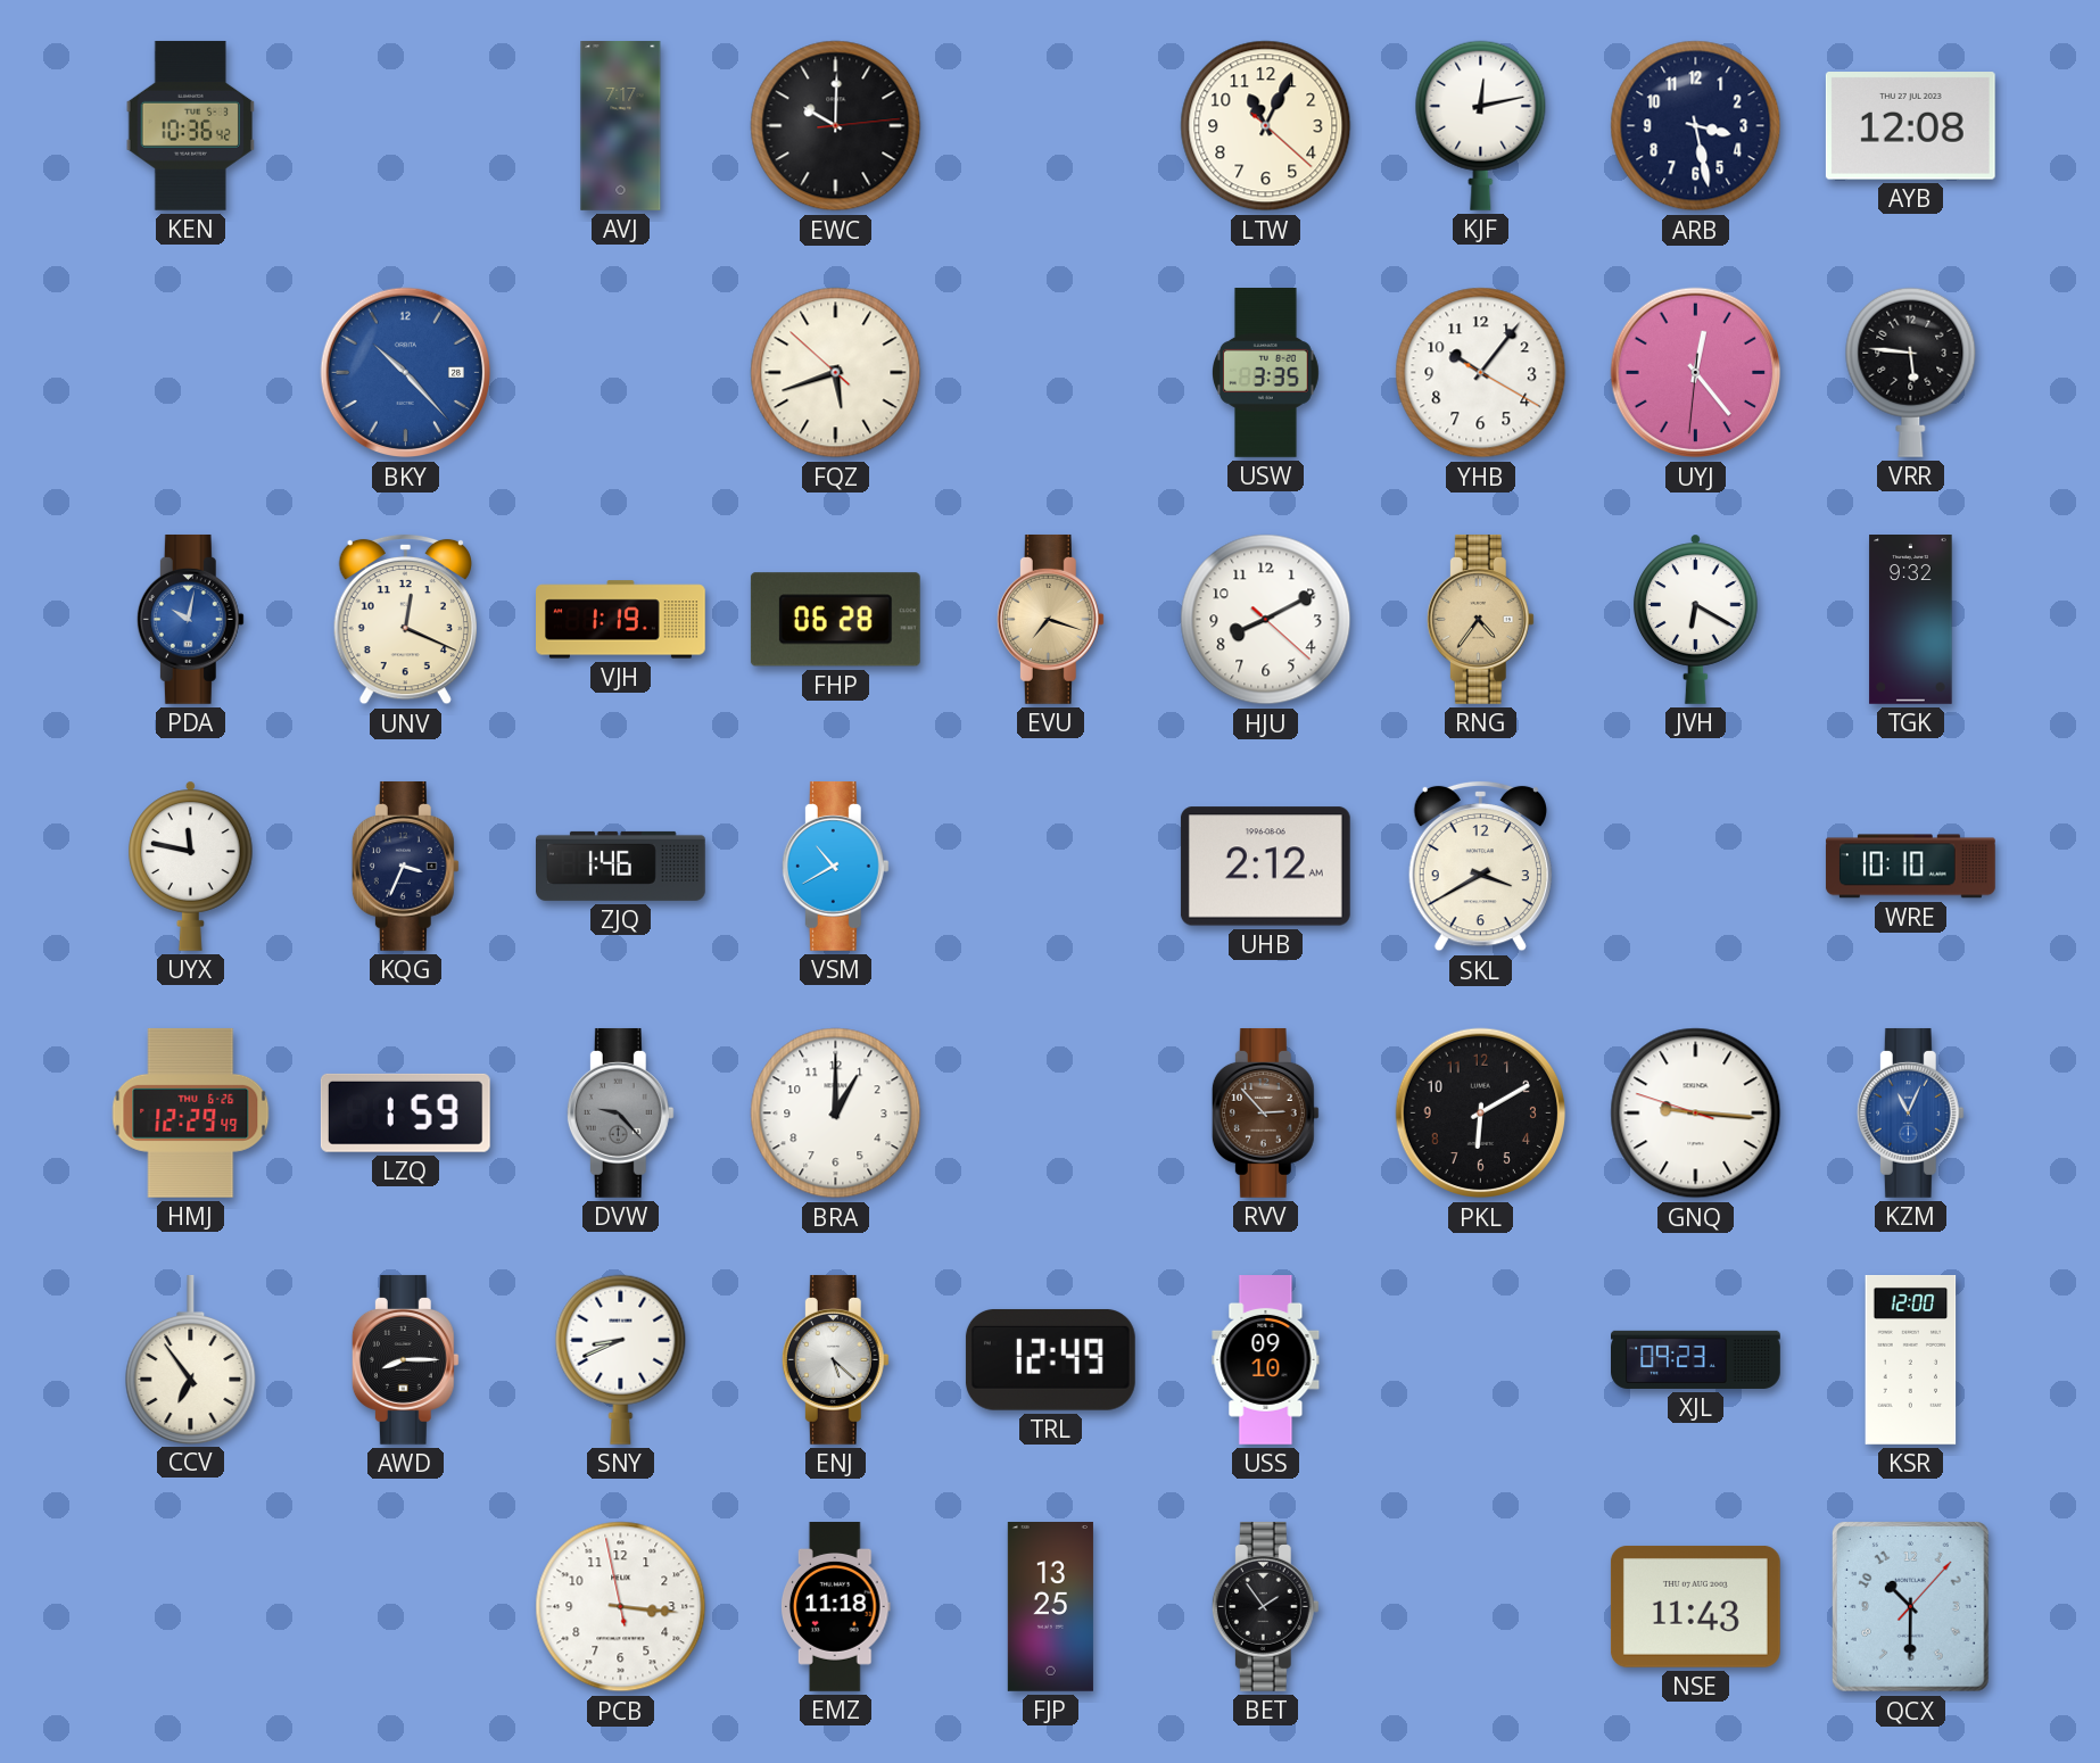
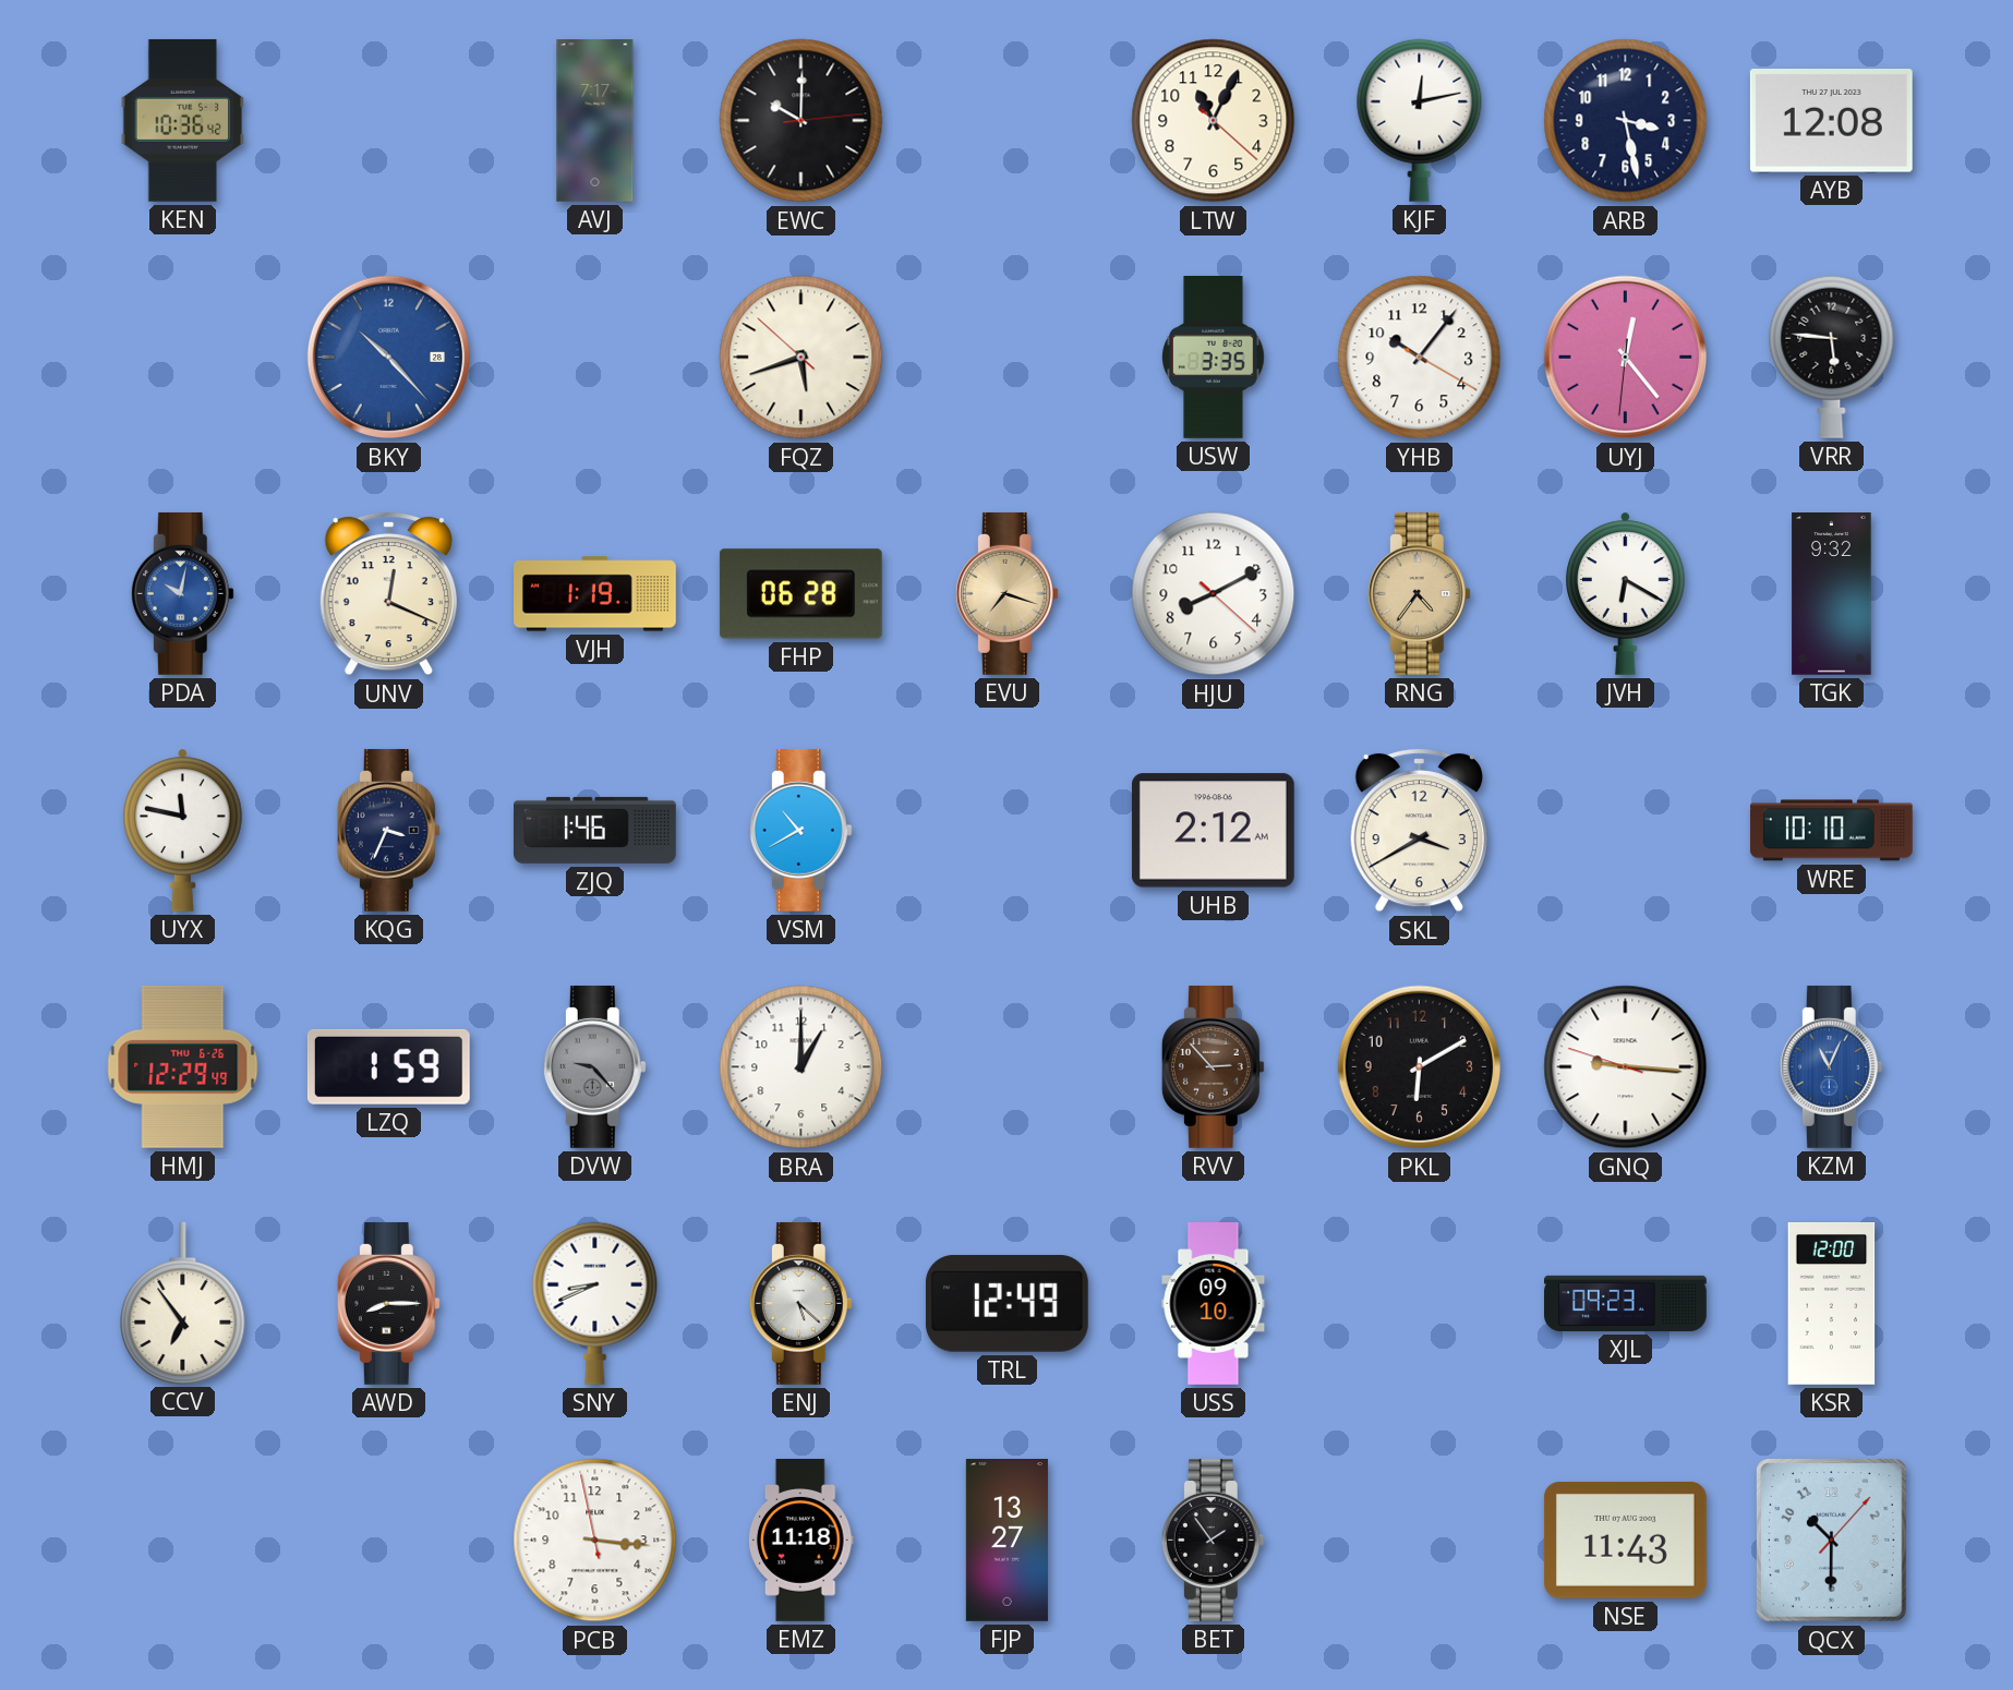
FJP: 13:25 -> 13:27
